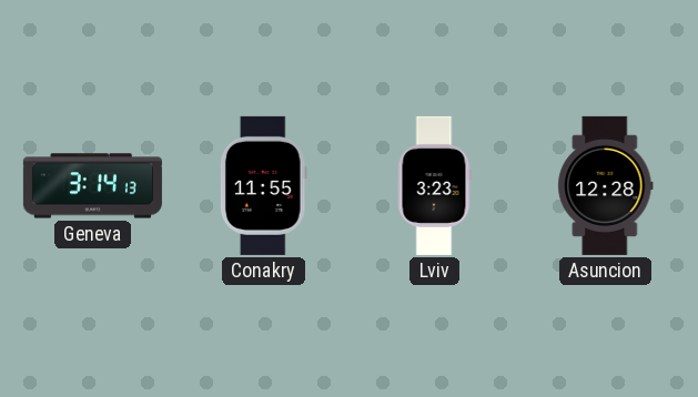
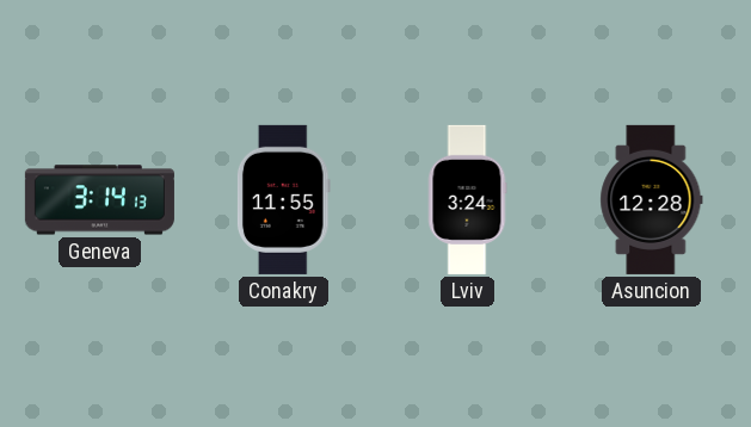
Lviv: 3:23 -> 3:24
